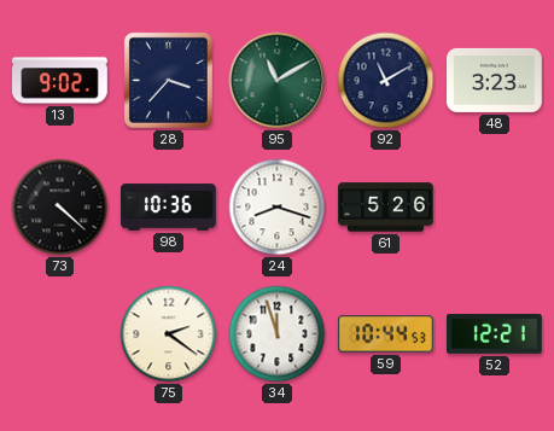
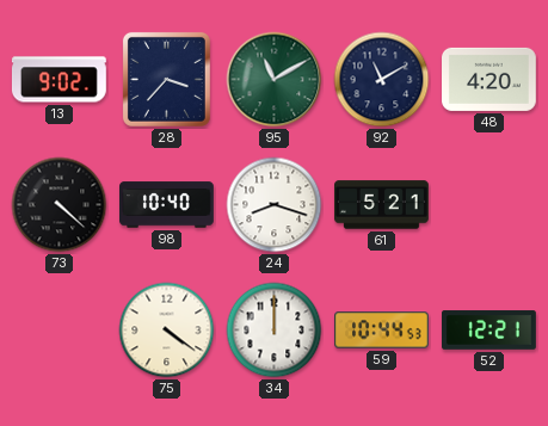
48: 3:23 -> 4:20
98: 10:36 -> 10:40
61: 5:26 -> 5:21
75: 2:21 -> 4:21
34: 11:57 -> 12:00
